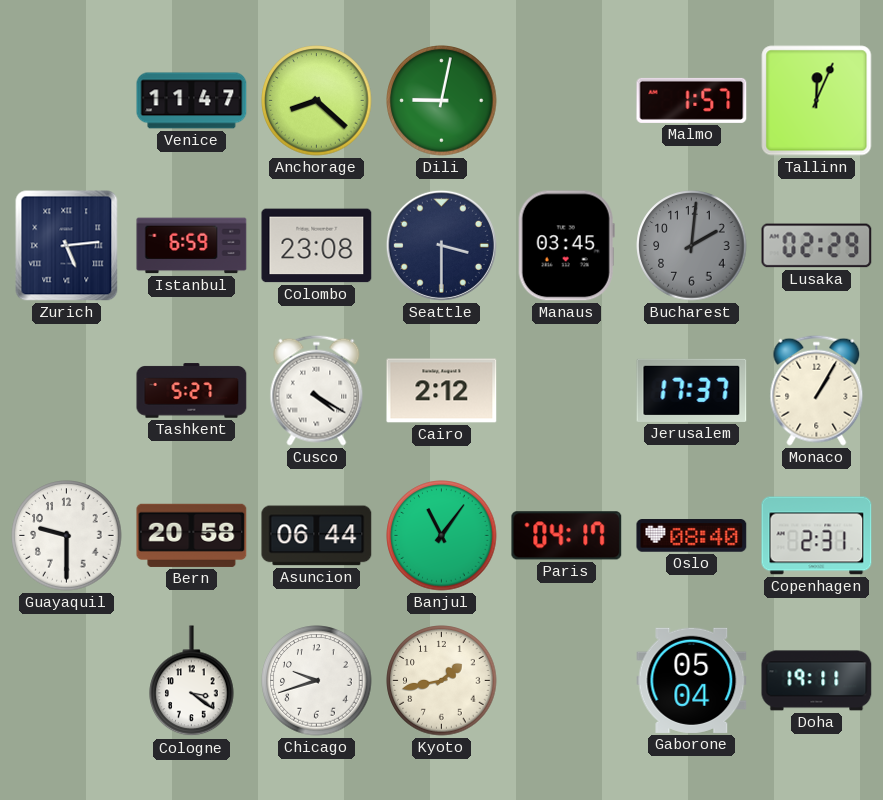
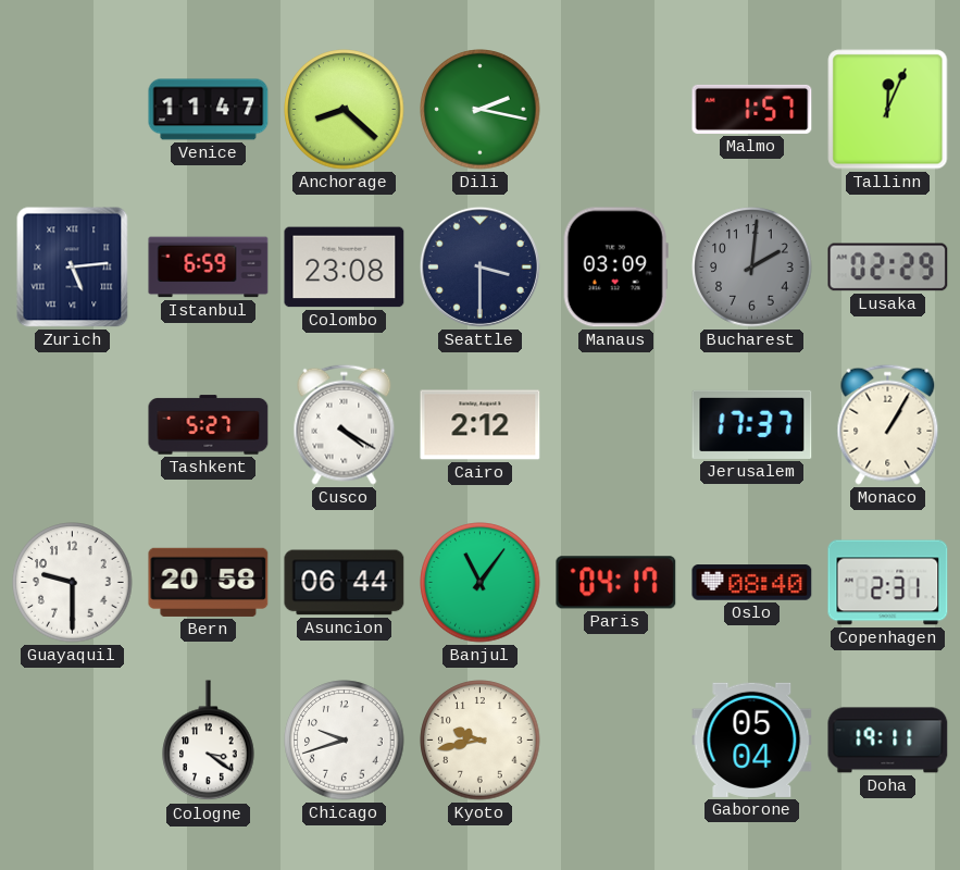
Dili: 9:02 -> 2:17
Manaus: 03:45 -> 03:09
Kyoto: 1:43 -> 9:43
